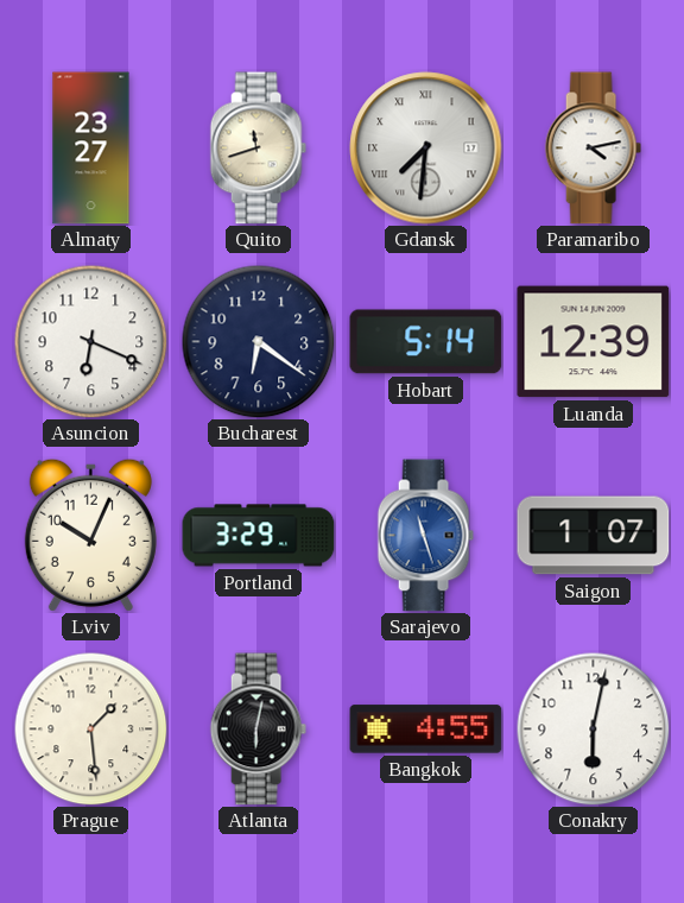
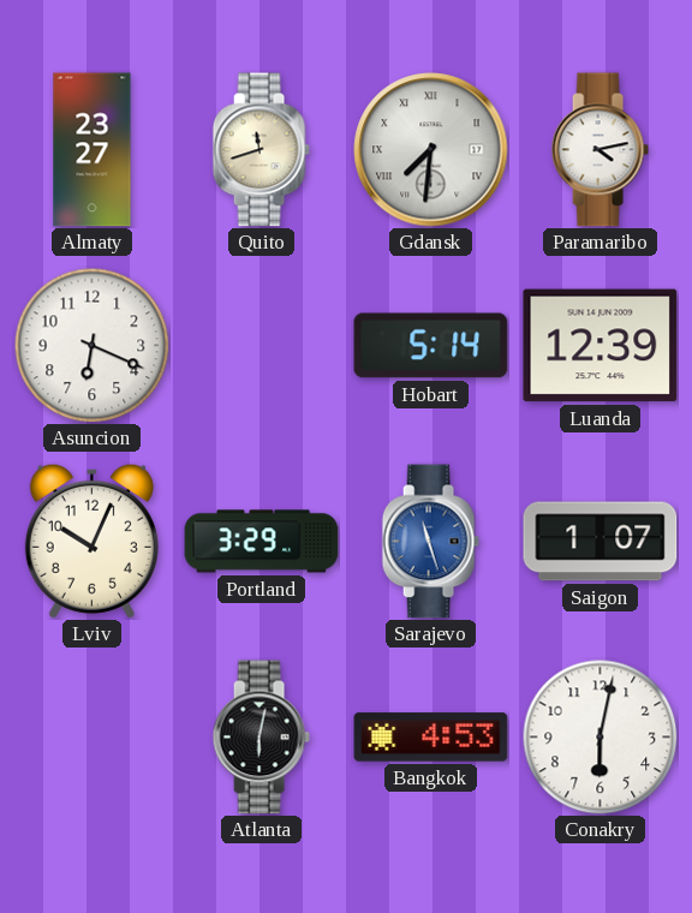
Bucharest: 6:21 -> none
Prague: 1:29 -> none
Bangkok: 4:55 -> 4:53
